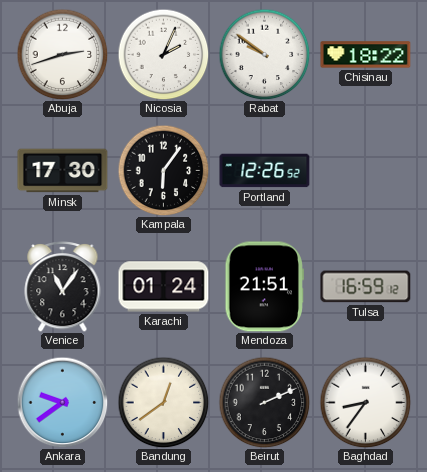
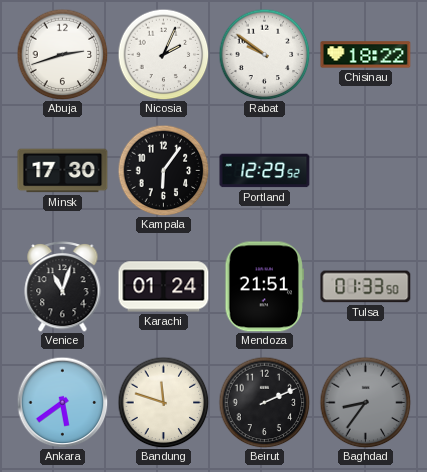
Portland: 12:26 -> 12:29
Venice: 11:06 -> 11:03
Tulsa: 16:59 -> 01:33
Ankara: 9:39 -> 5:39
Bandung: 12:39 -> 11:48
Baghdad dial: white -> grey
